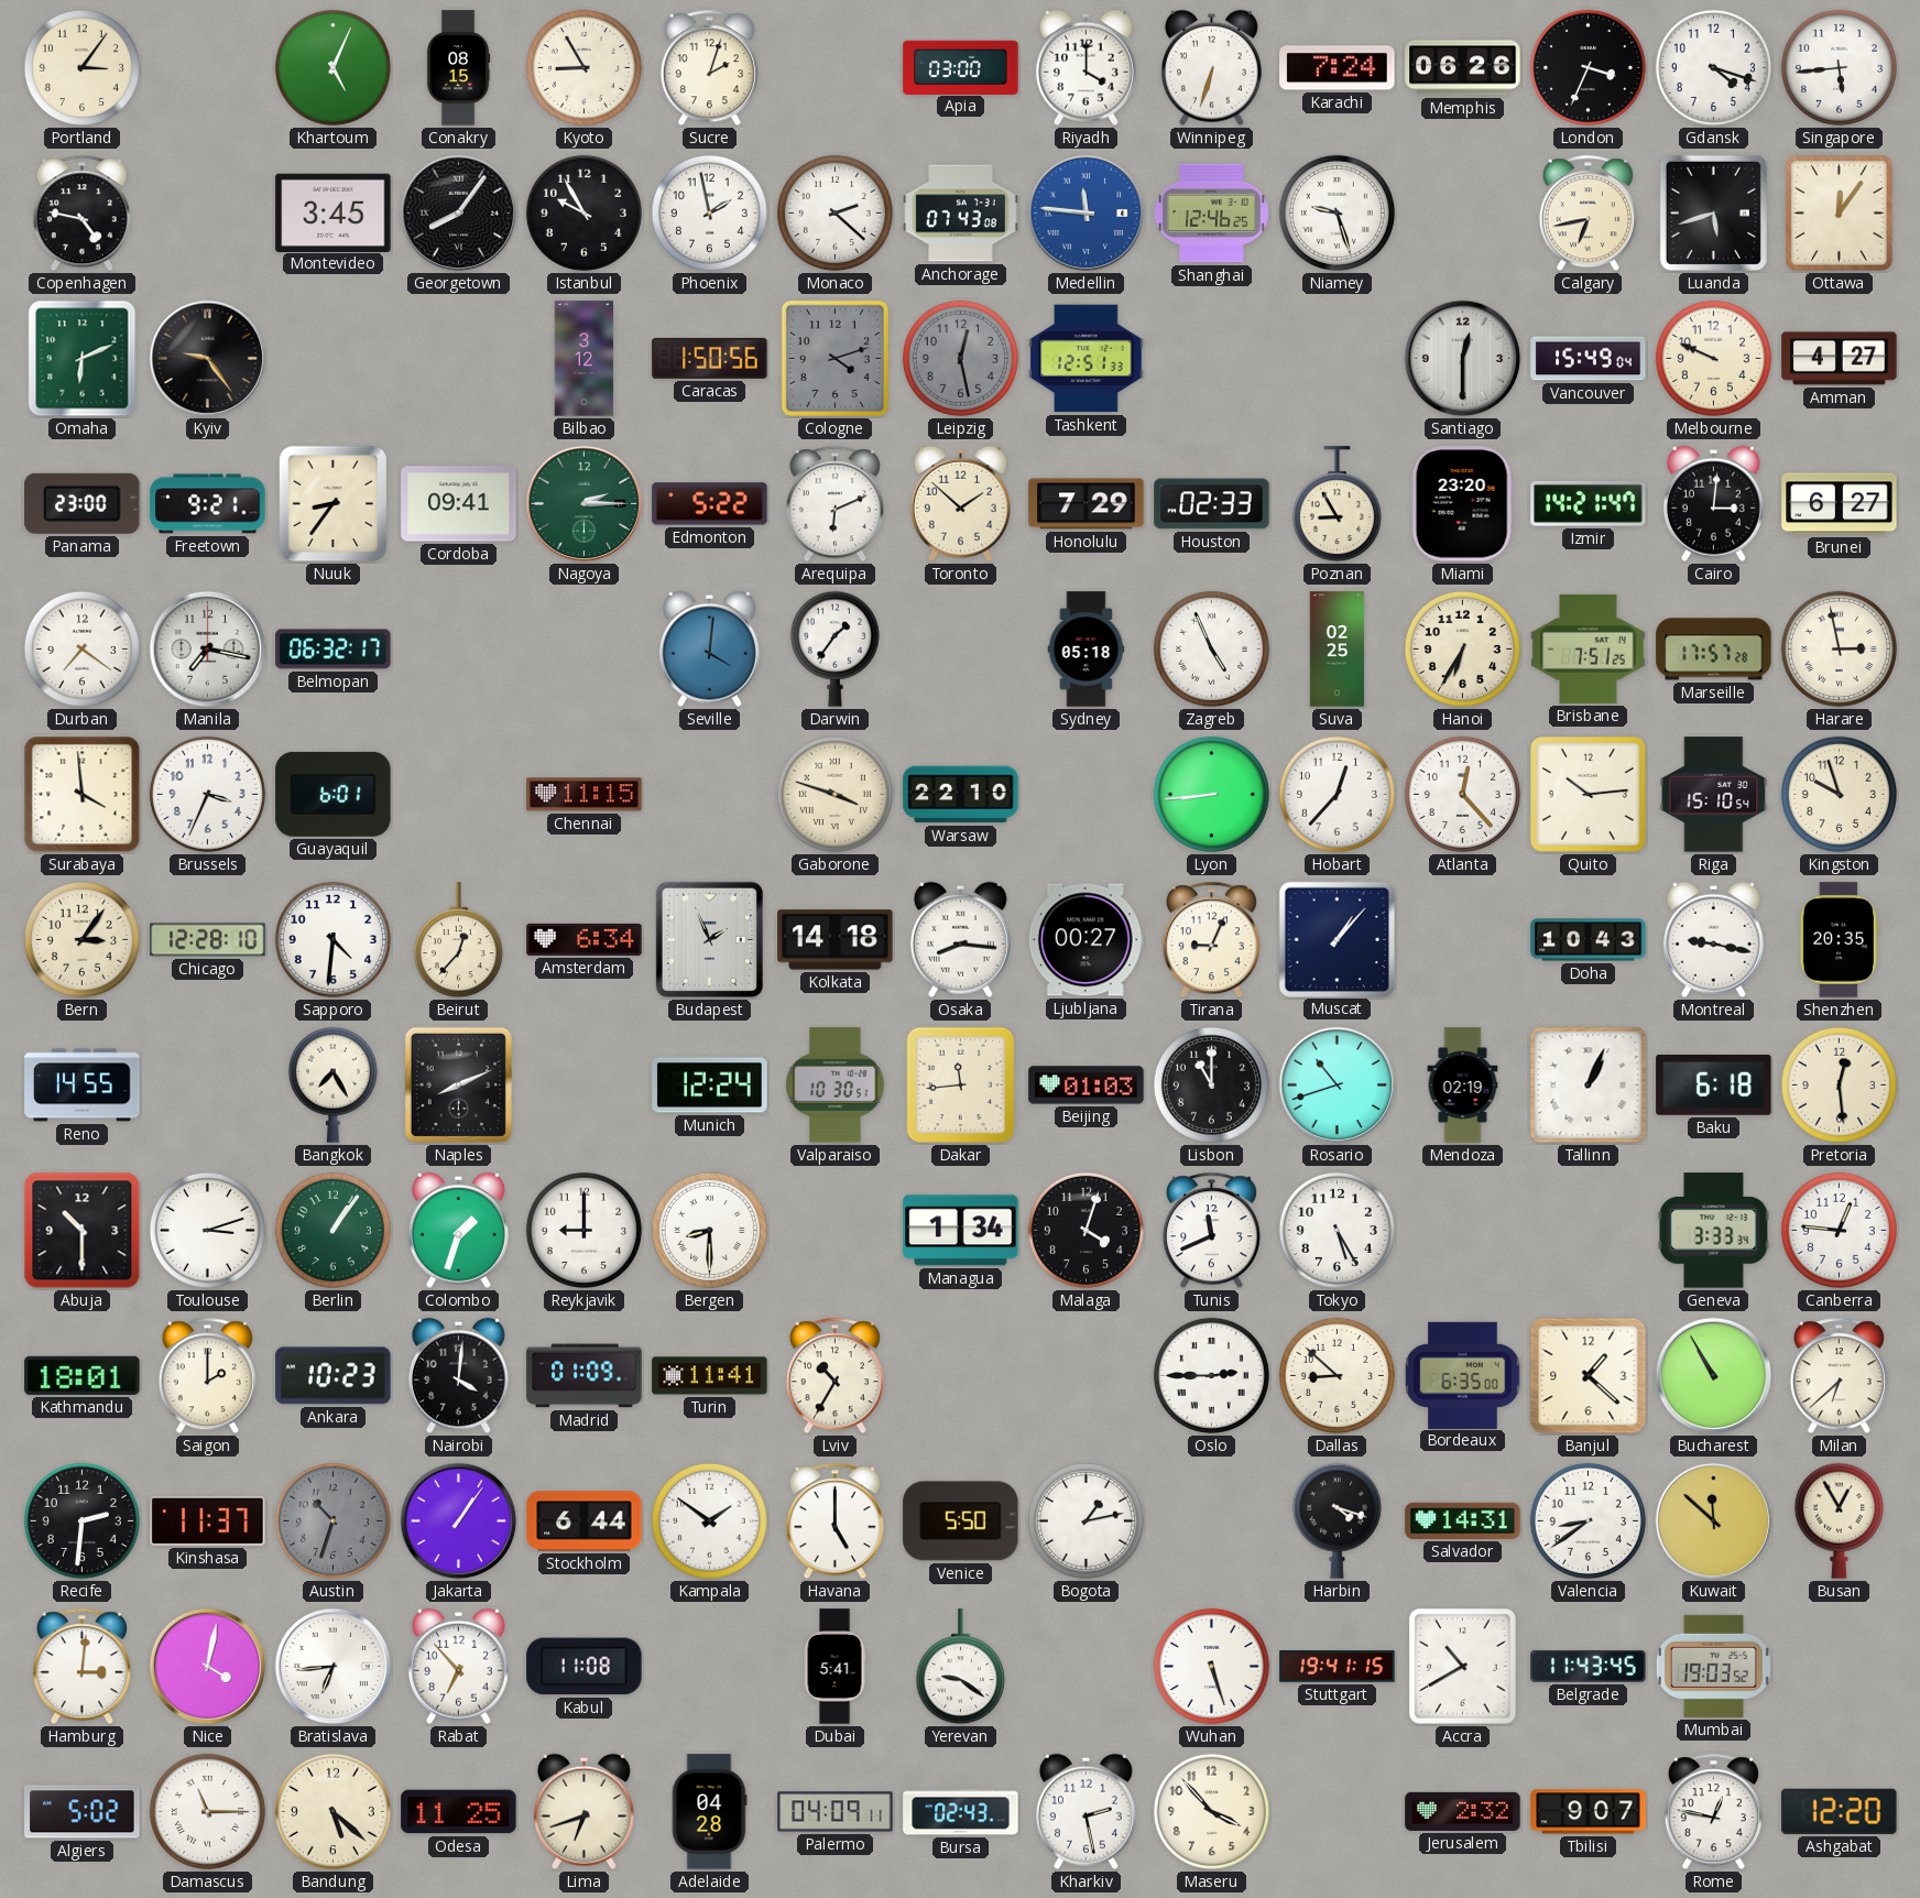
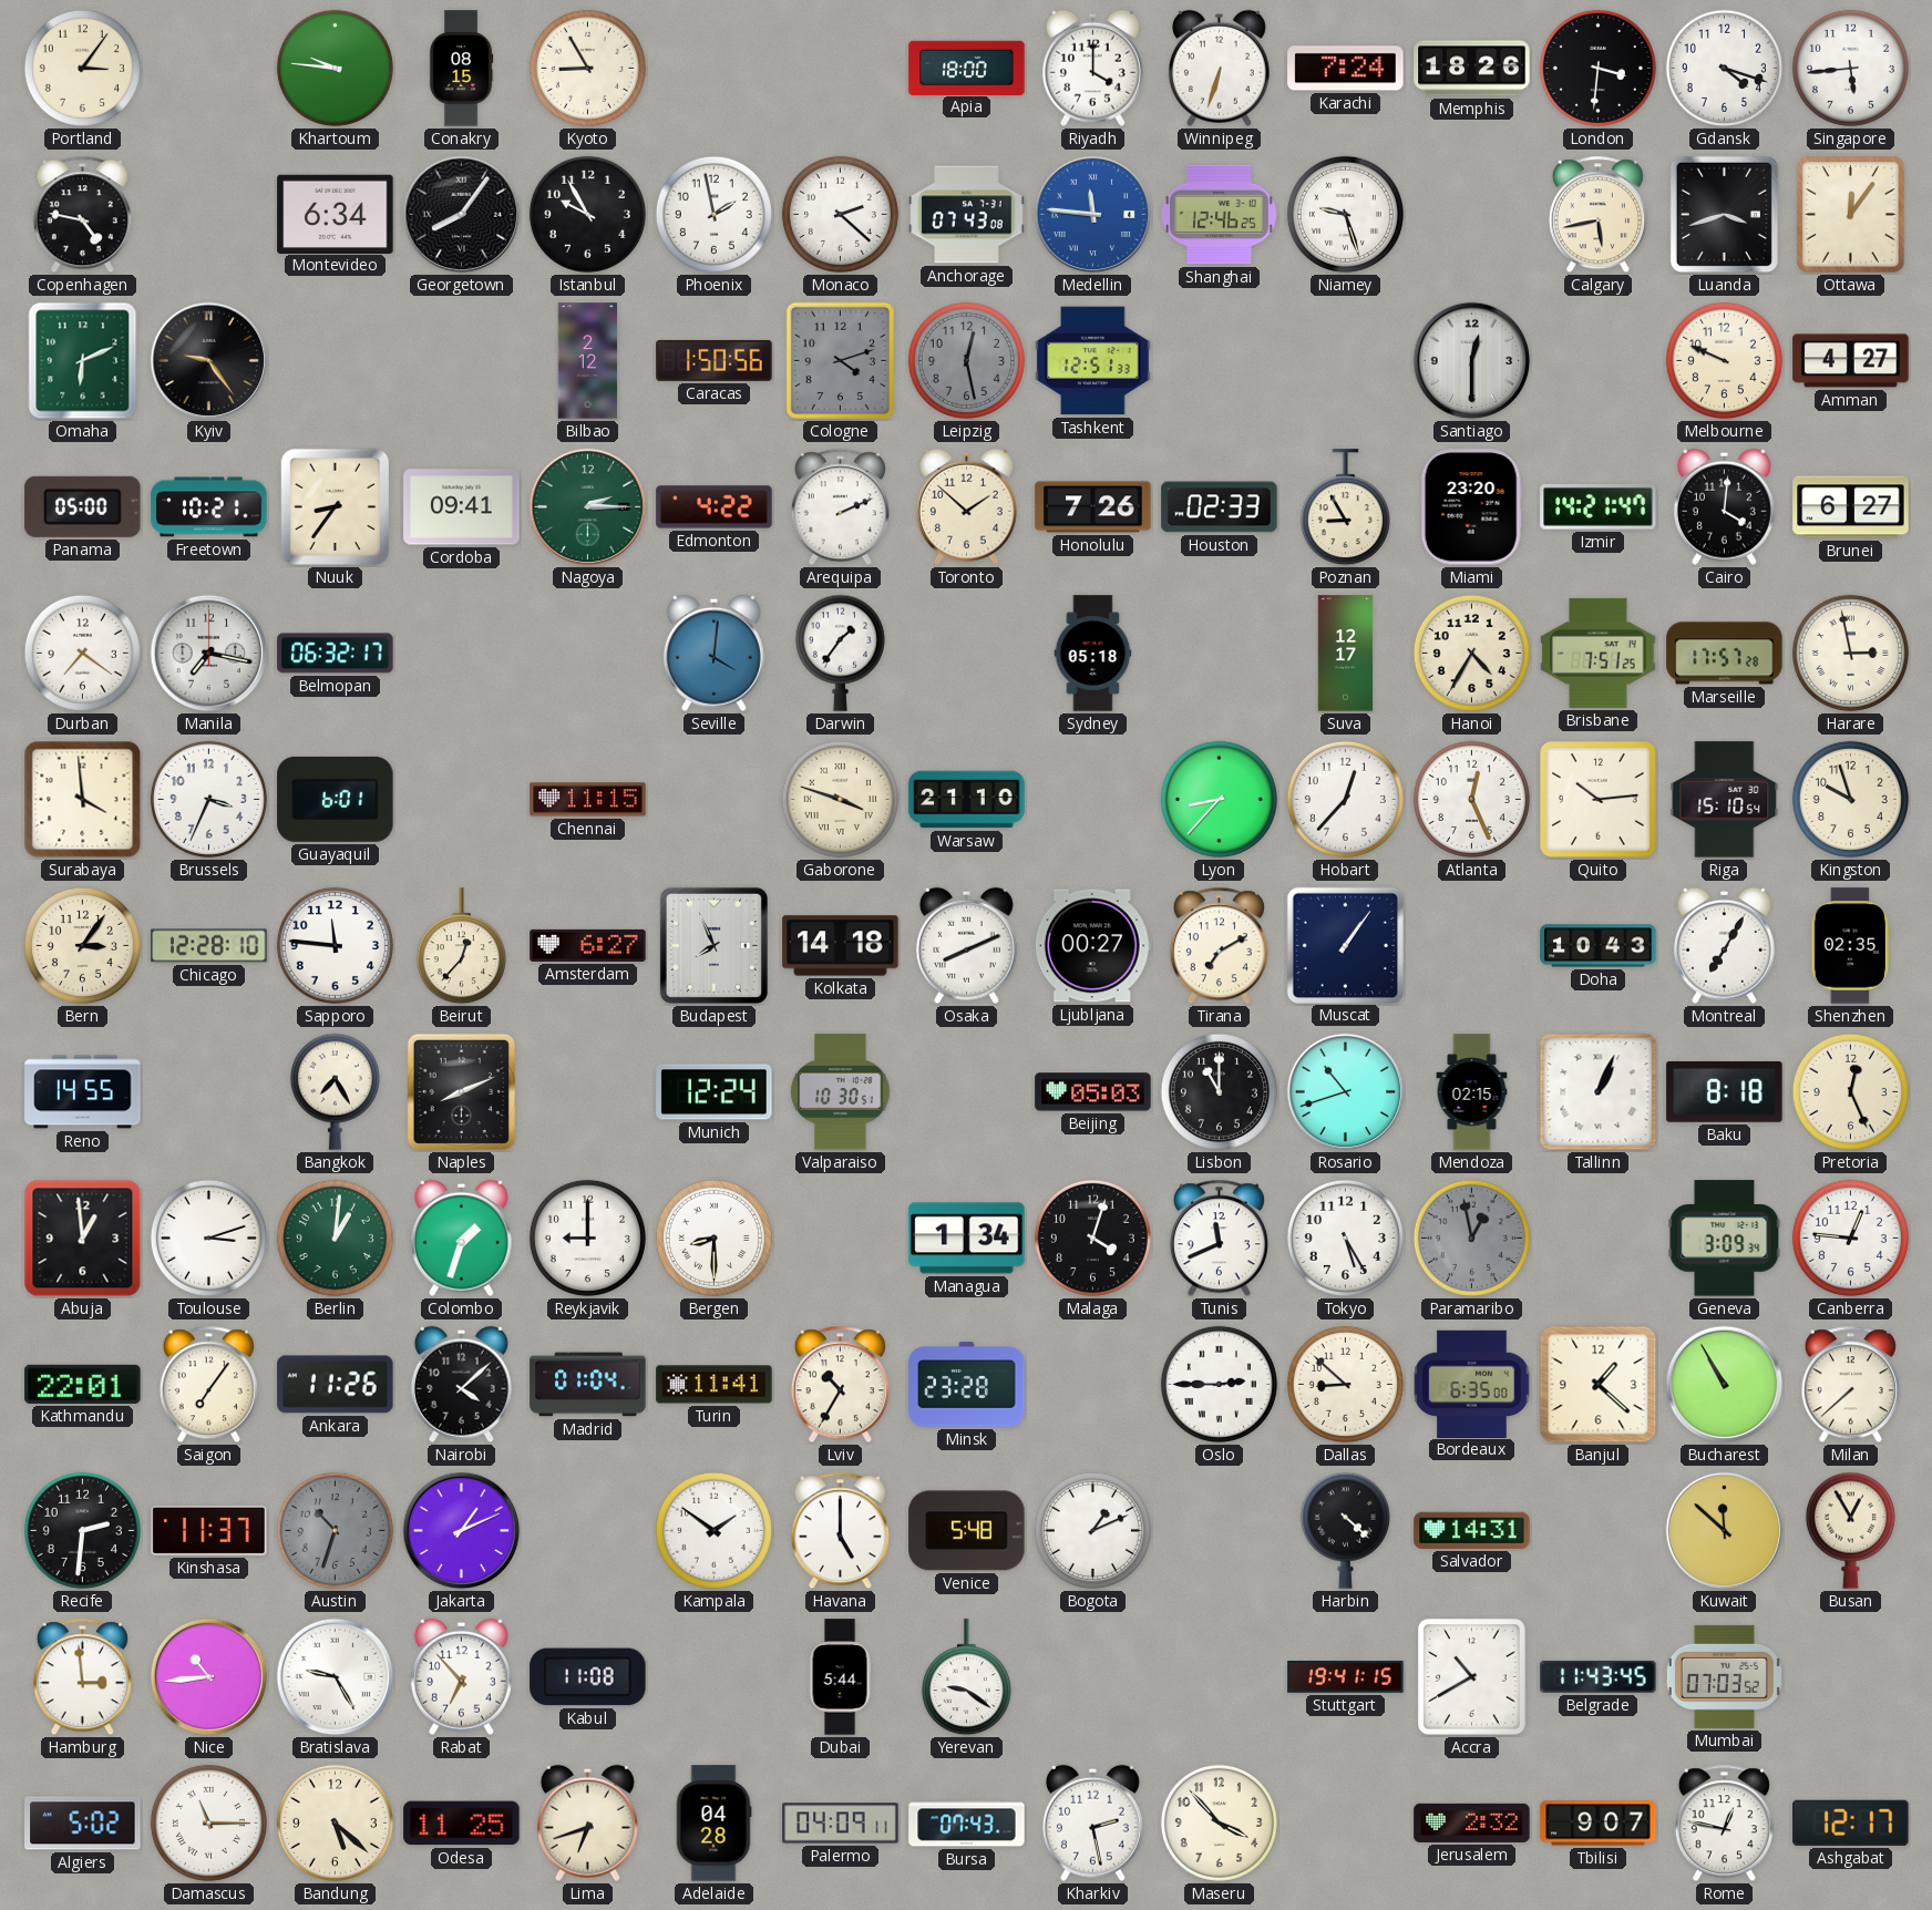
Khartoum: 5:04 -> 9:46
Sucre: 2:03 -> none
Apia: 03:00 -> 18:00
Memphis: 06:26 -> 18:26
London: 3:34 -> 3:31
Montevideo: 3:45 -> 6:34
Calgary: 6:43 -> 5:43
Luanda: 5:42 -> 3:42
Bilbao: 3:12 -> 2:12
Vancouver: 15:49 -> none
Panama: 23:00 -> 05:00
Freetown: 9:21 -> 10:21
Edmonton: 5:22 -> 4:22
Arequipa: 6:11 -> 2:11
Honolulu: 7:29 -> 7:26
Cairo: 3:01 -> 4:01
Zagreb: 4:56 -> none
Suva: 02:25 -> 12:17
Hanoi: 6:35 -> 4:35
Warsaw: 22:10 -> 21:10
Lyon: 8:44 -> 8:37
Atlanta: 12:23 -> 12:26
Sapporo: 4:31 -> 11:46
Amsterdam: 6:34 -> 6:27
Budapest: 1:56 -> 7:56
Osaka: 8:16 -> 8:11
Tirana: 9:04 -> 7:10
Muscat: 1:07 -> 1:06
Montreal: 9:17 -> 7:05
Shenzhen: 20:35 -> 02:35
Dakar: 11:44 -> none
Beijing: 01:03 -> 05:03
Mendoza: 02:19 -> 02:15
Baku: 6:18 -> 8:18
Pretoria: 12:29 -> 12:26
Abuja: 10:30 -> 12:59
Berlin: 1:06 -> 1:01
Paramaribo: none -> 12:58
Geneva: 3:33 -> 3:09
Kathmandu: 18:01 -> 22:01
Saigon: 2:00 -> 7:06
Ankara: 10:23 -> 11:26
Nairobi: 4:01 -> 4:08
Madrid: 01:09 -> 01:04
Minsk: none -> 23:28
Milan: 6:38 -> 7:38
Jakarta: 1:06 -> 1:11
Stockholm: 6:44 -> none
Venice: 5:50 -> 5:48
Bogota: 1:13 -> 1:11
Harbin: 4:18 -> 4:22
Valencia: 8:39 -> none
Hamburg: 3:01 -> 2:59
Nice: 4:02 -> 10:44
Bratislava: 6:44 -> 9:25
Dubai: 5:41 -> 5:44
Wuhan: 5:27 -> none
Mumbai: 19:03 -> 07:03
Bursa: 02:43 -> 07:43
Ashgabat: 12:20 -> 12:17
